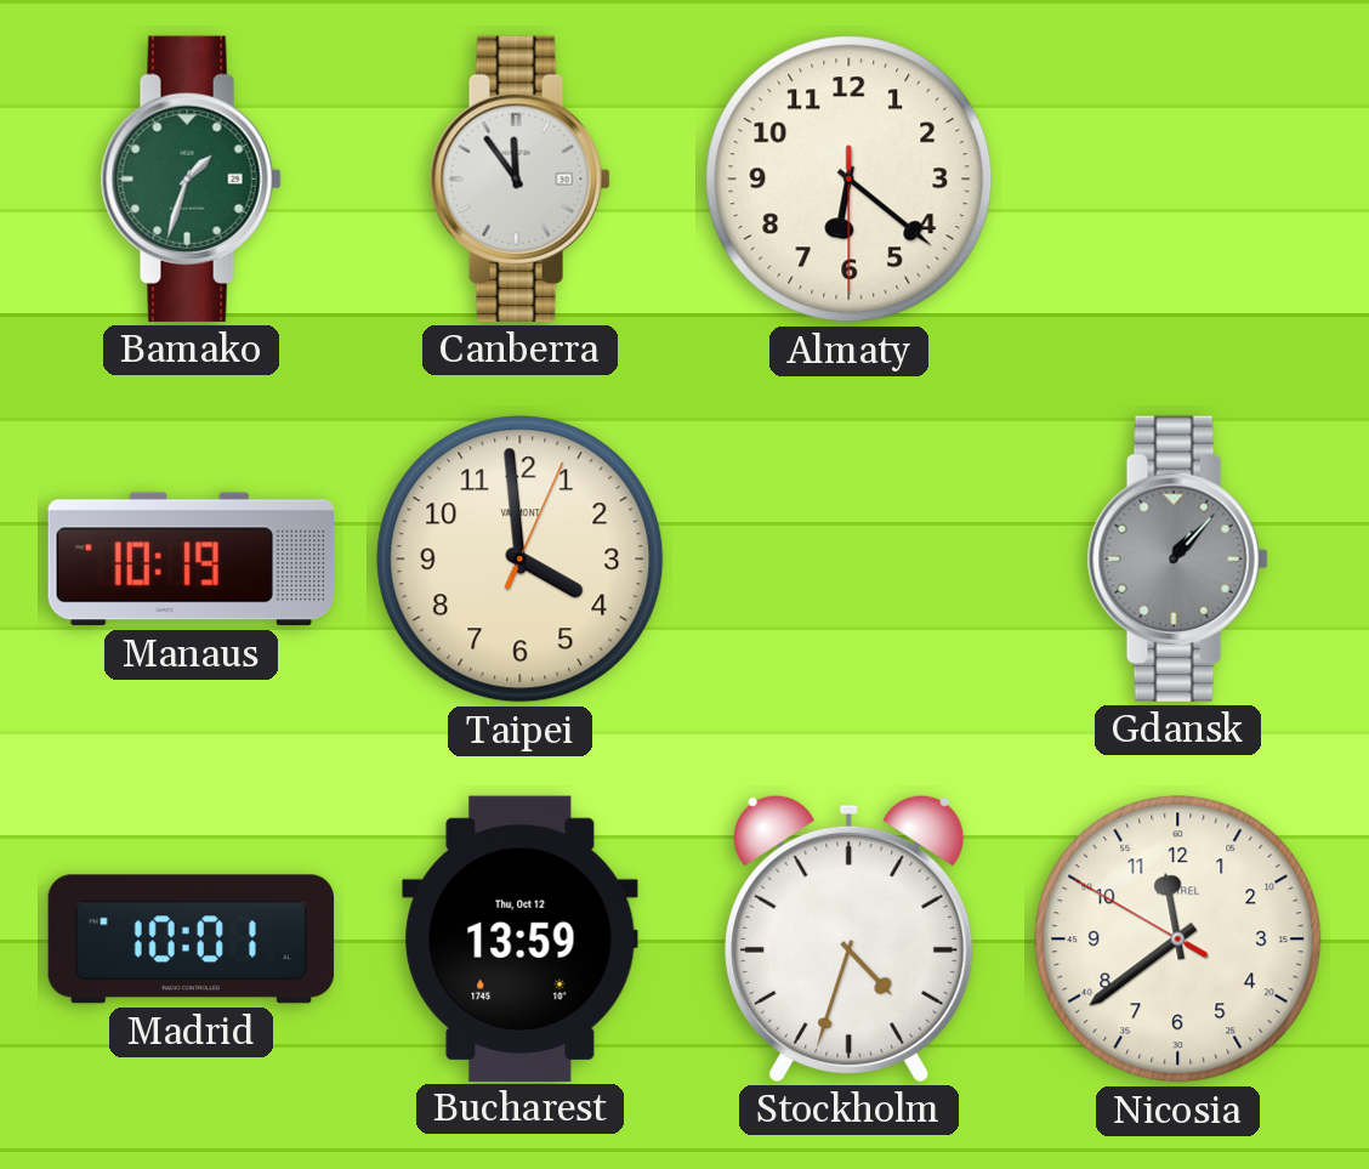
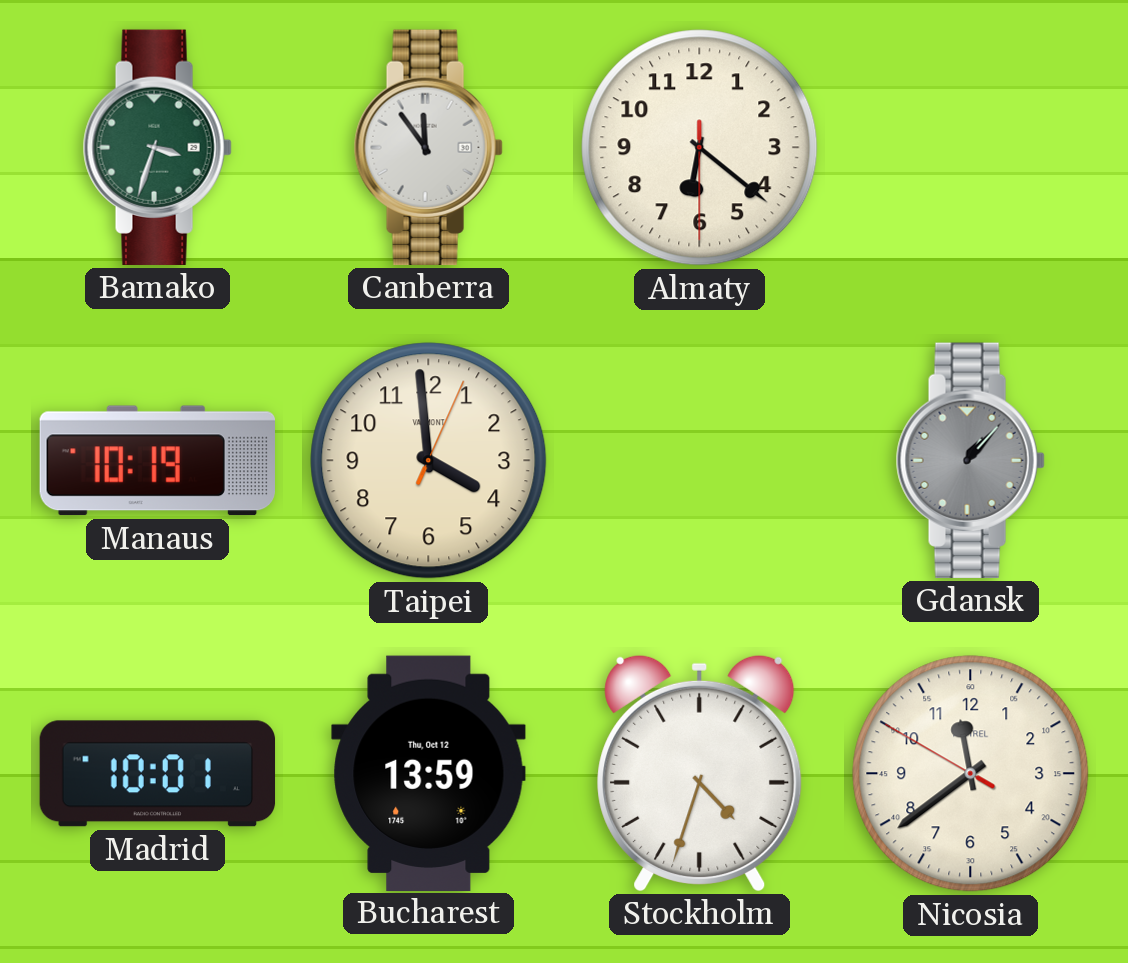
Bamako: 1:33 -> 3:33
